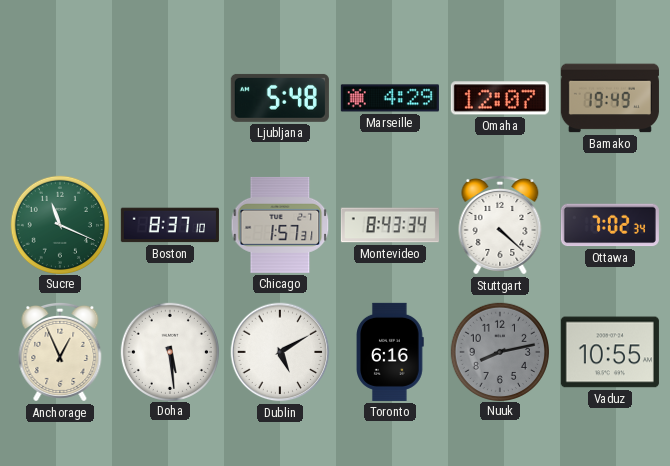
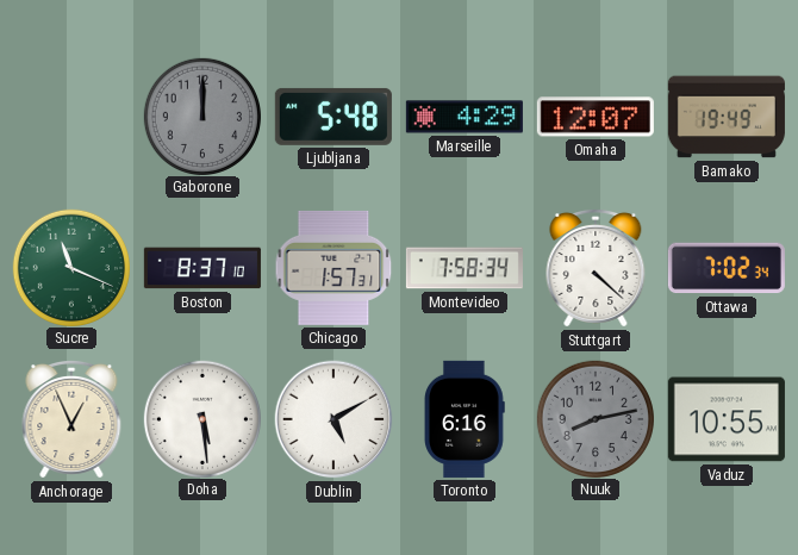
Gaborone: none -> 12:00
Montevideo: 8:43 -> 7:58
